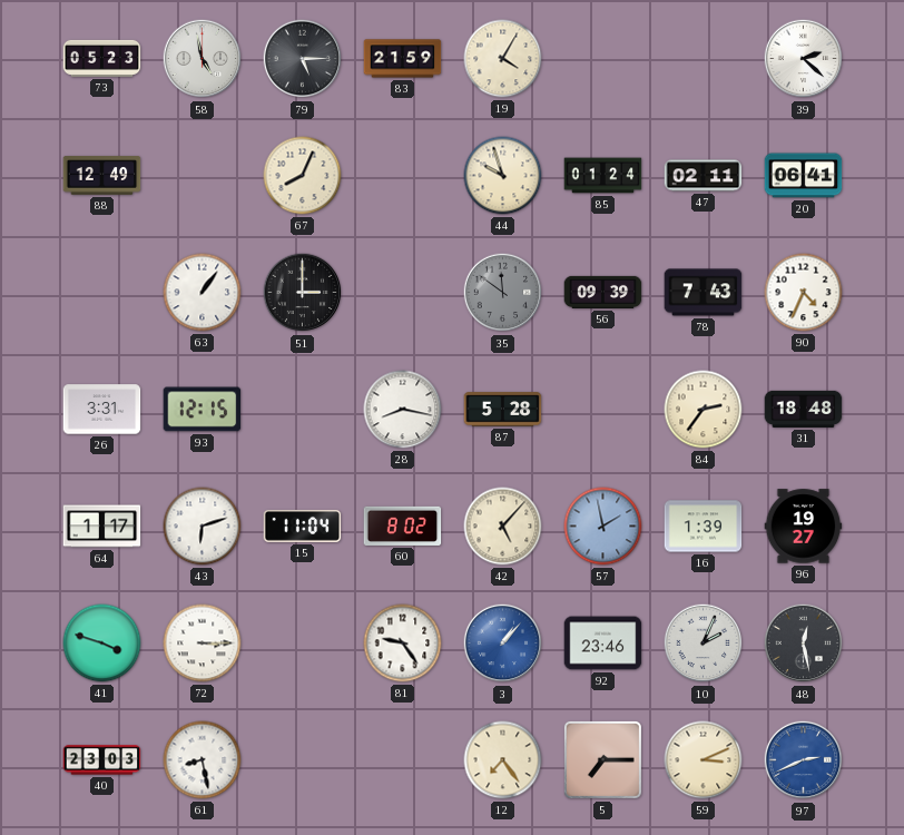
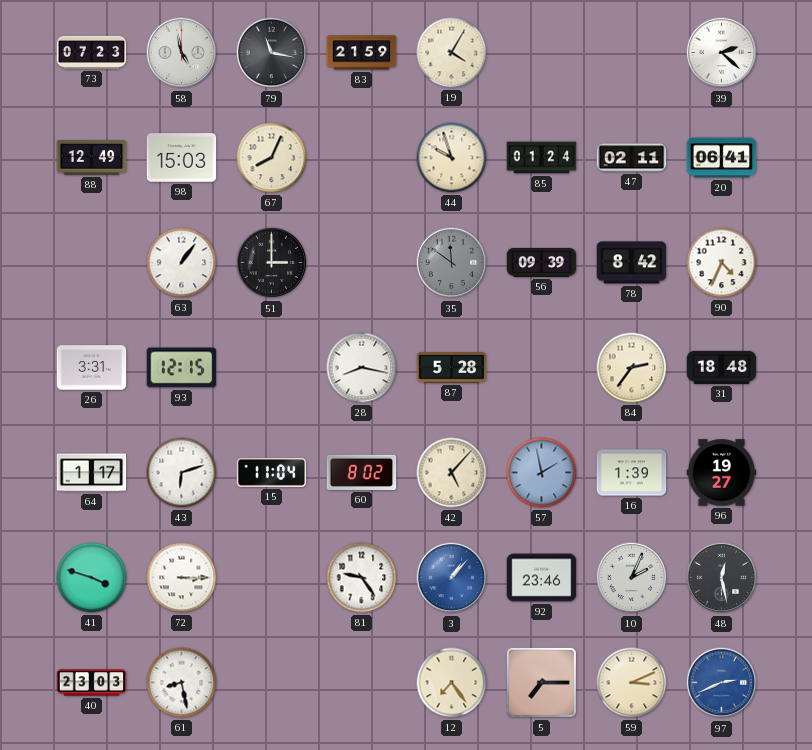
73: 05:23 -> 07:23
79: 5:15 -> 11:17
98: none -> 15:03
78: 7:43 -> 8:42
